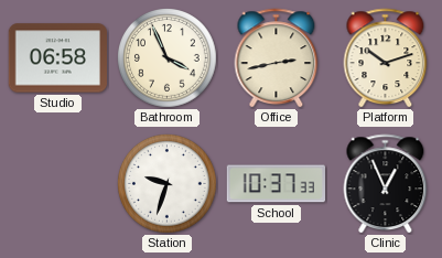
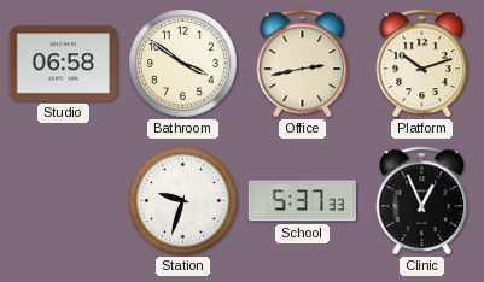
Bathroom: 3:56 -> 3:51
School: 10:37 -> 5:37
